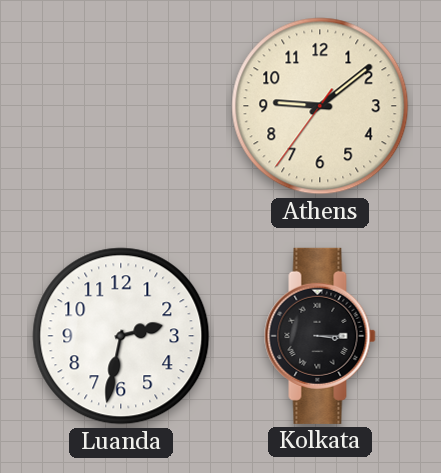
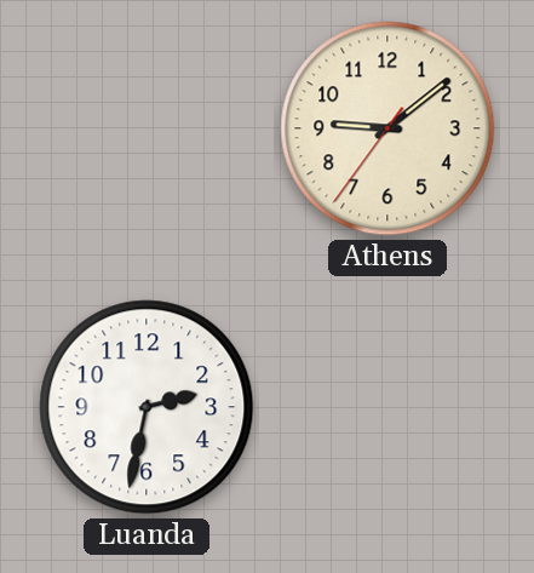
Kolkata: 3:15 -> none
